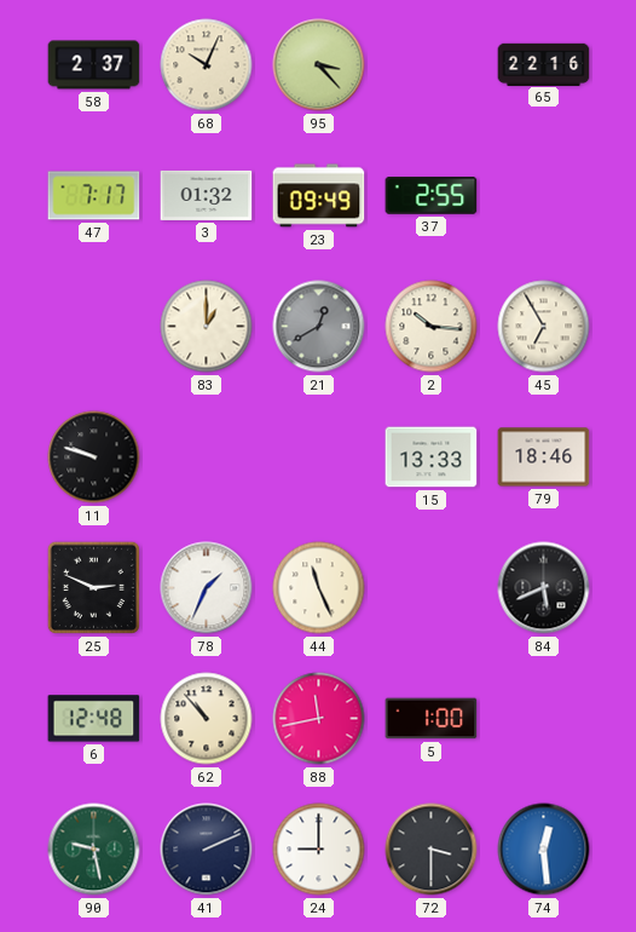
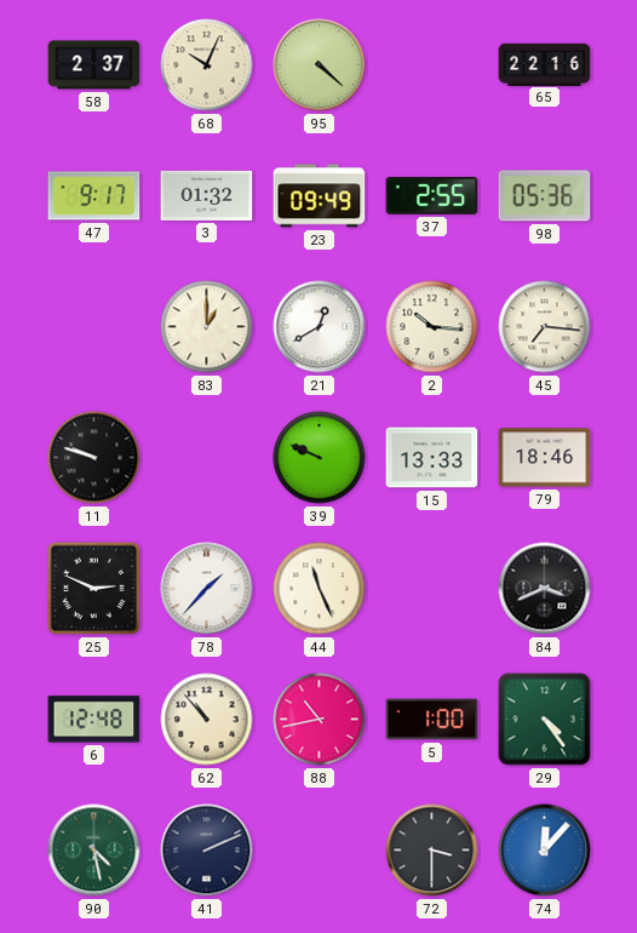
95: 3:23 -> 4:22
47: 7:17 -> 9:17
98: none -> 05:36
21 dial: grey -> white
45: 6:55 -> 7:16
39: none -> 9:49
78: 1:34 -> 1:37
84: 5:41 -> 3:41
88: 11:43 -> 10:43
29: none -> 4:24
90: 9:28 -> 4:28
24: 9:00 -> none
74: 12:29 -> 12:07
